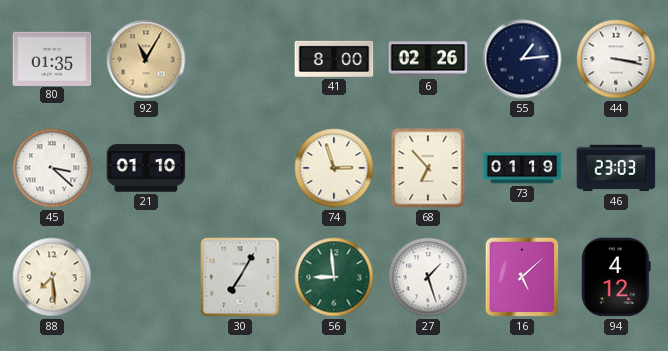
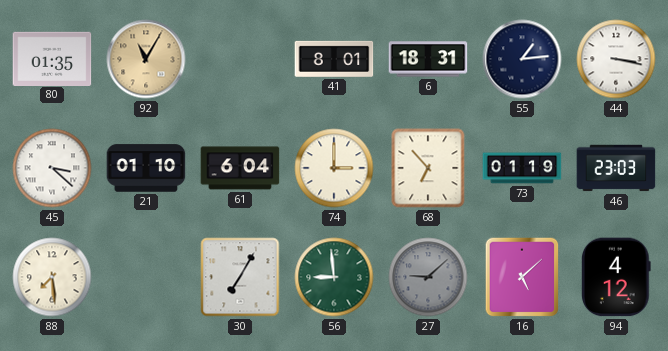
41: 8:00 -> 8:01
6: 02:26 -> 18:31
61: none -> 6:04
74: 2:57 -> 3:00
27: 1:27 -> 9:08
27 dial: white -> grey
